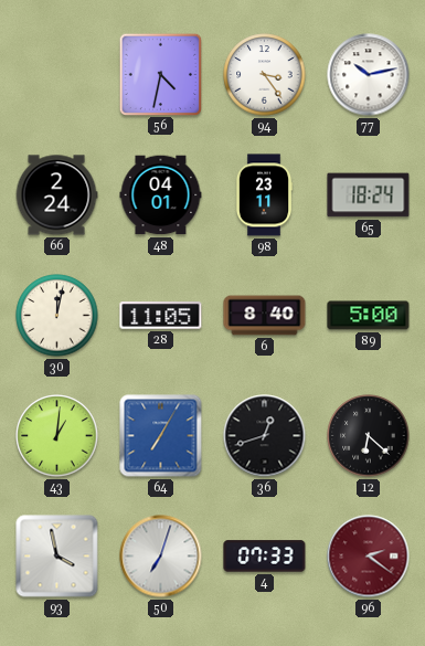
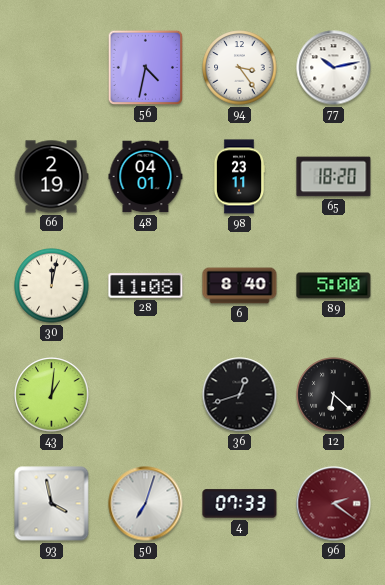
66: 2:24 -> 2:19
65: 18:24 -> 18:20
28: 11:05 -> 11:08
64: 7:05 -> none
